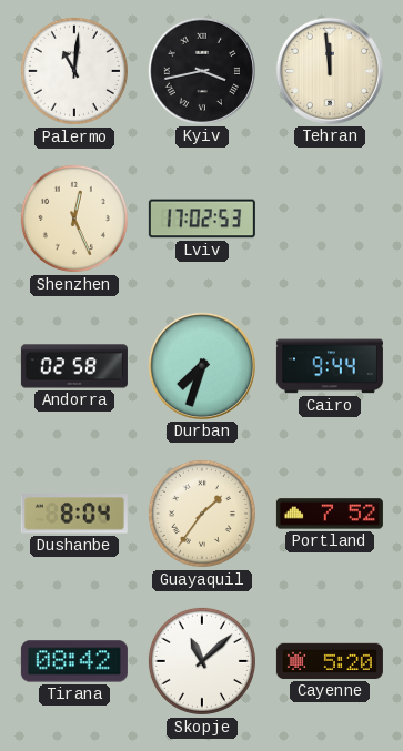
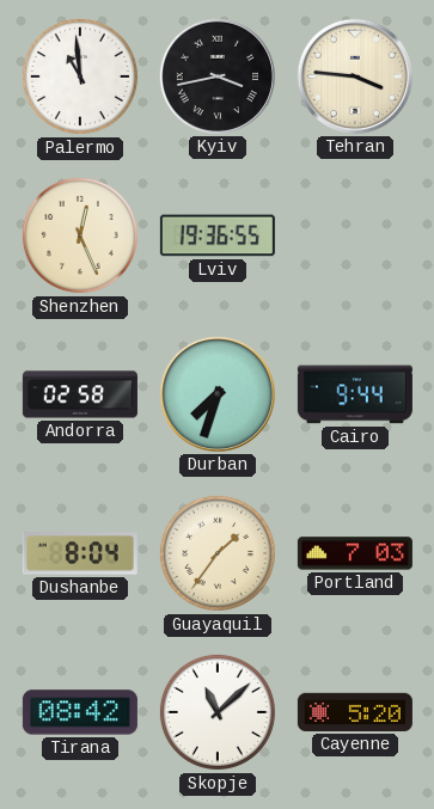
Palermo: 11:01 -> 10:59
Tehran: 11:59 -> 3:46
Lviv: 17:02 -> 19:36
Portland: 7:52 -> 7:03
